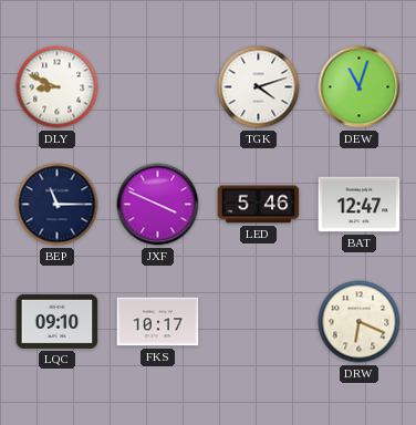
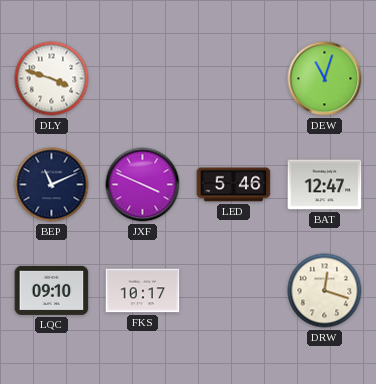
DLY: 8:49 -> 3:48
TGK: 4:12 -> none
BEP: 11:15 -> 11:11
DRW: 6:19 -> 12:18
